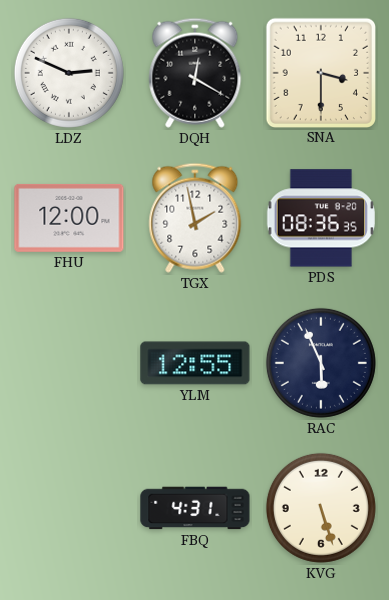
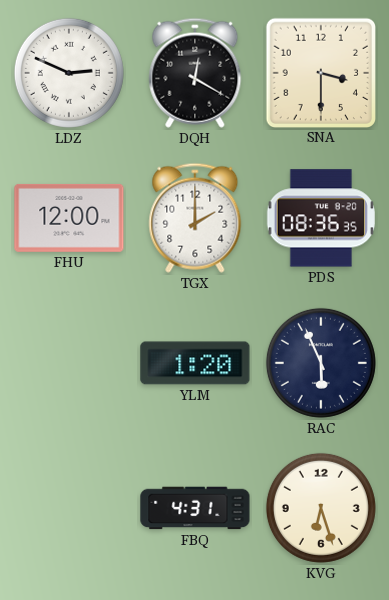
TGX: 1:58 -> 2:00
YLM: 12:55 -> 1:20
KVG: 5:27 -> 6:27
